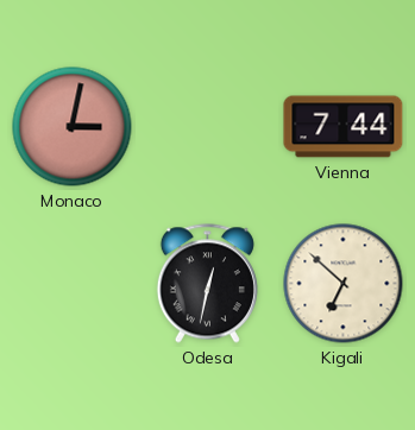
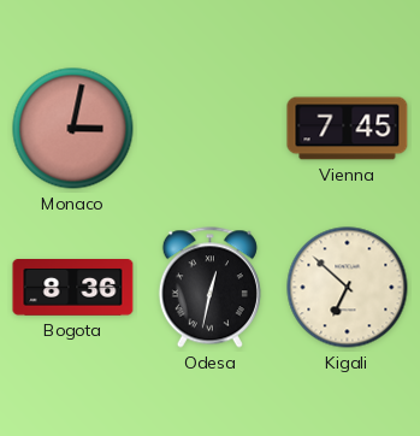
Vienna: 7:44 -> 7:45
Bogota: none -> 8:36
